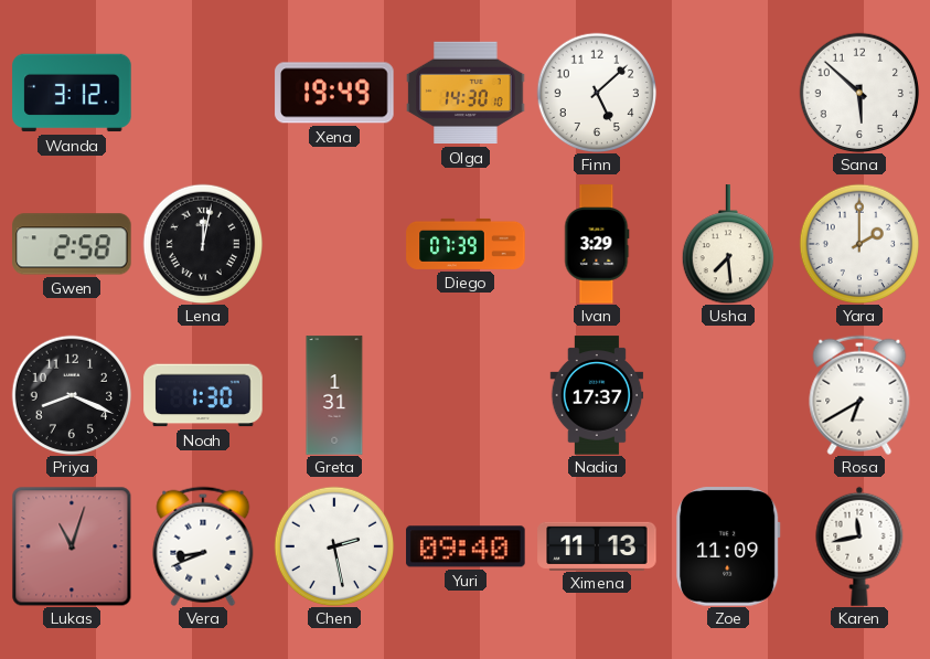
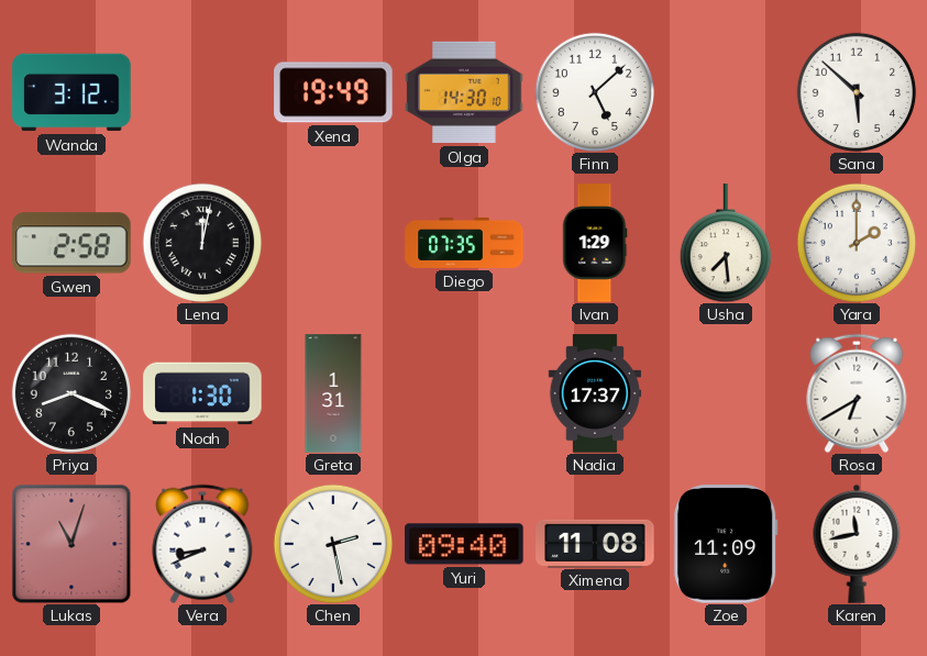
Diego: 07:39 -> 07:35
Ivan: 3:29 -> 1:29
Ximena: 11:13 -> 11:08
